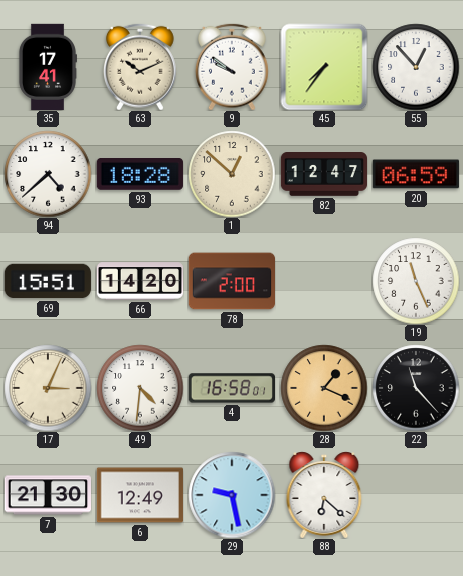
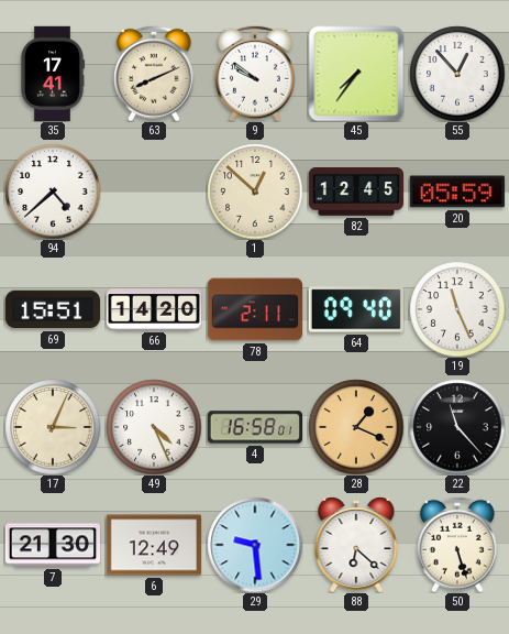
63: 10:11 -> 8:11
93: 18:28 -> none
82: 12:47 -> 12:45
20: 06:59 -> 05:59
78: 2:00 -> 2:11
64: none -> 09:40
49: 4:31 -> 4:26
29: 9:28 -> 9:29
50: none -> 5:27
